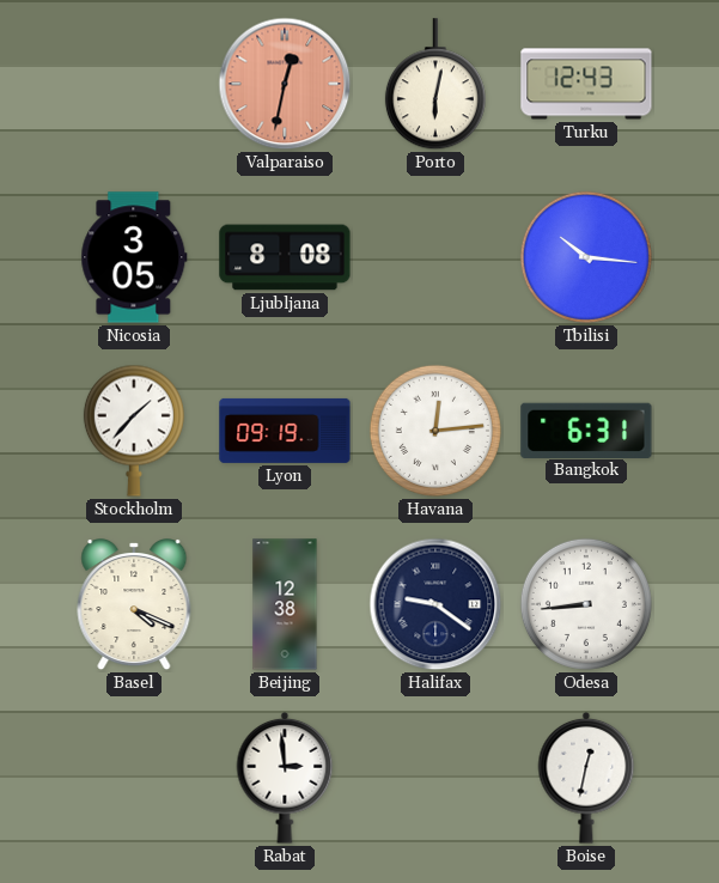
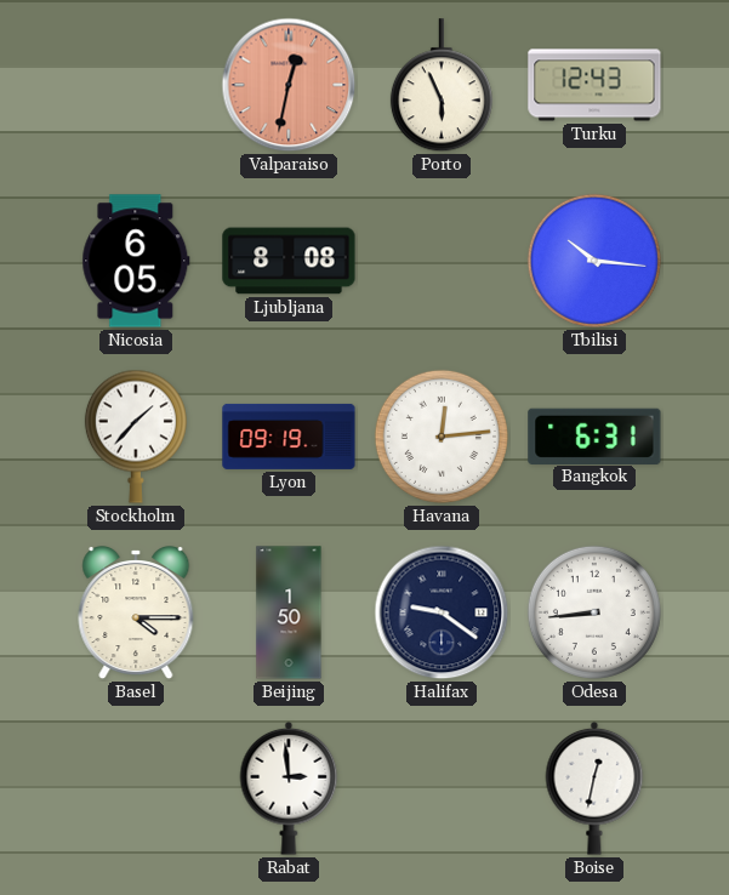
Porto: 6:02 -> 5:56
Nicosia: 3:05 -> 6:05
Basel: 4:19 -> 4:15
Beijing: 12:38 -> 1:50
